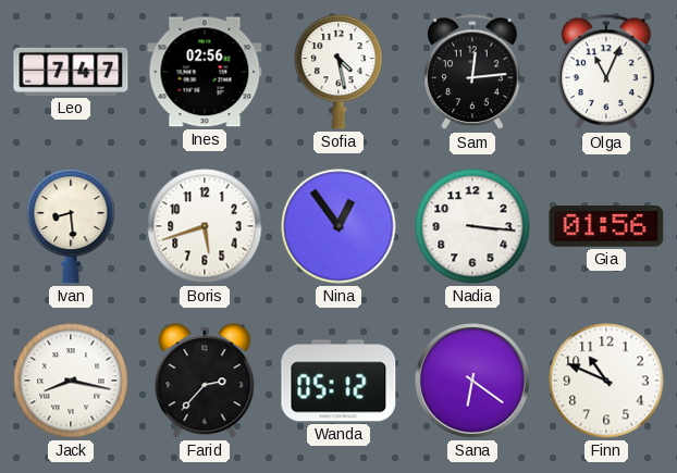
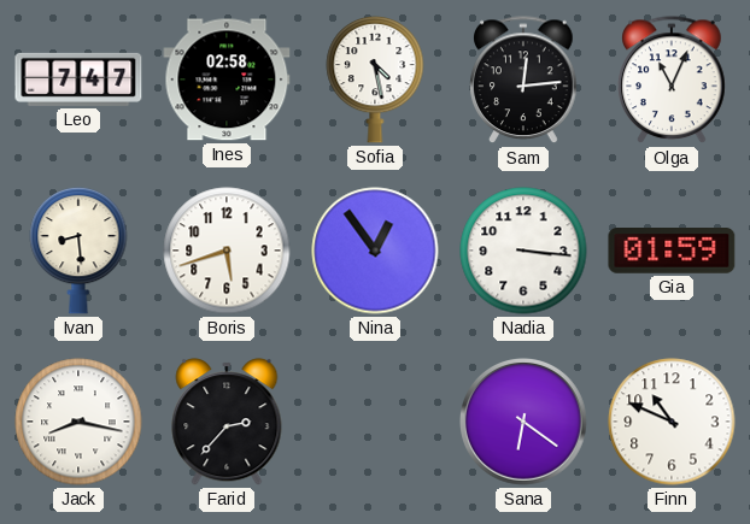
Ines: 02:56 -> 02:58
Gia: 01:56 -> 01:59
Wanda: 05:12 -> none
